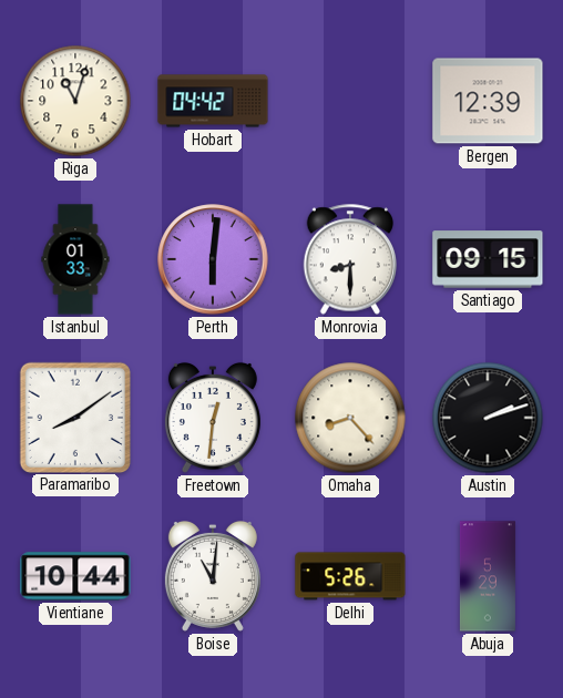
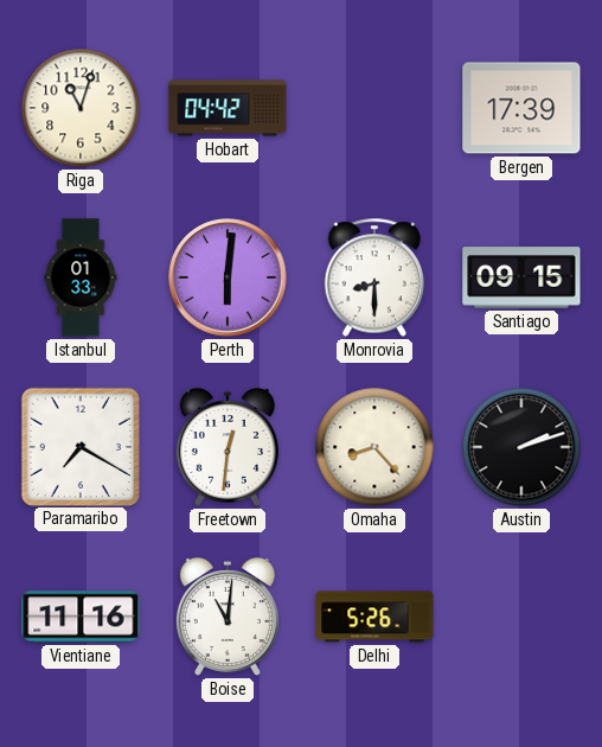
Bergen: 12:39 -> 17:39
Paramaribo: 8:09 -> 7:20
Vientiane: 10:44 -> 11:16
Abuja: 5:29 -> none
